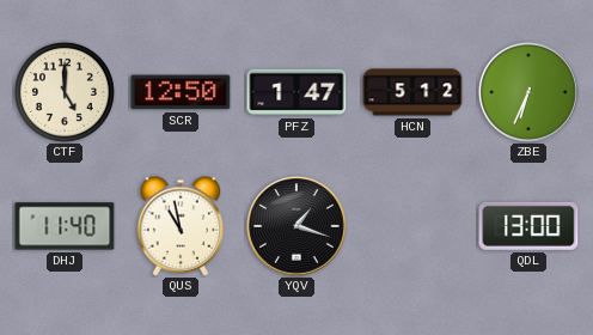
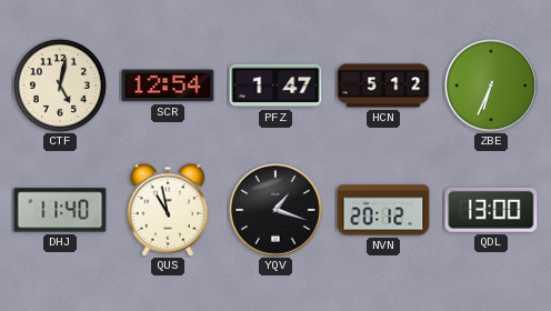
CTF: 5:00 -> 5:02
SCR: 12:50 -> 12:54
NVN: none -> 20:12
